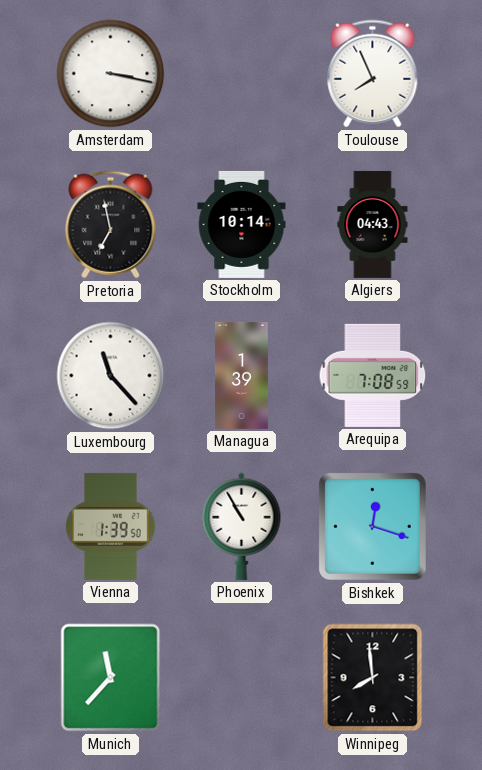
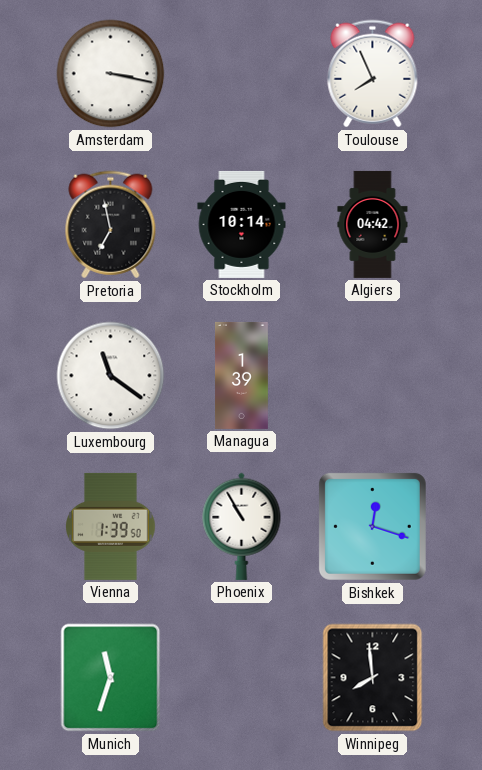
Algiers: 04:43 -> 04:42
Luxembourg: 11:23 -> 11:21
Arequipa: 7:08 -> none
Munich: 11:37 -> 11:33
